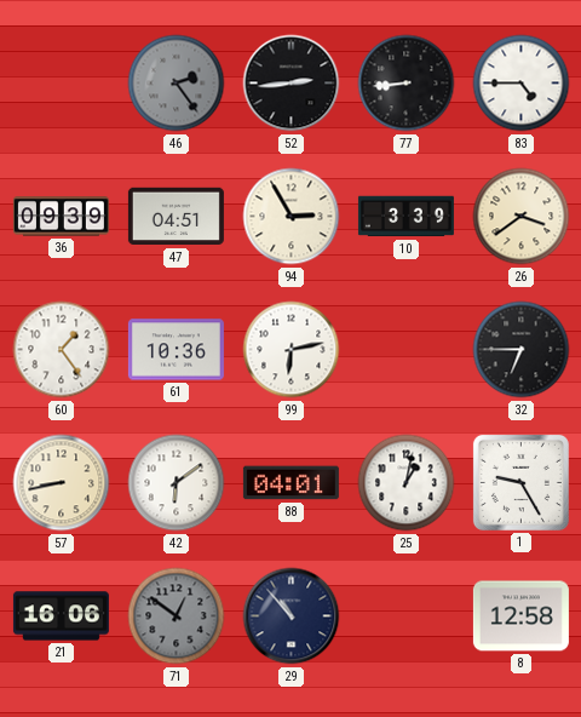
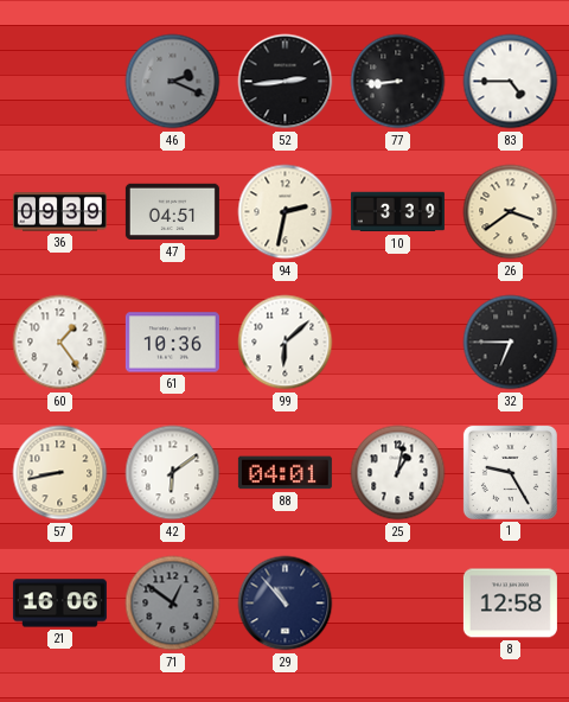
46: 2:24 -> 2:19
94: 2:55 -> 2:32
99: 6:13 -> 6:08
